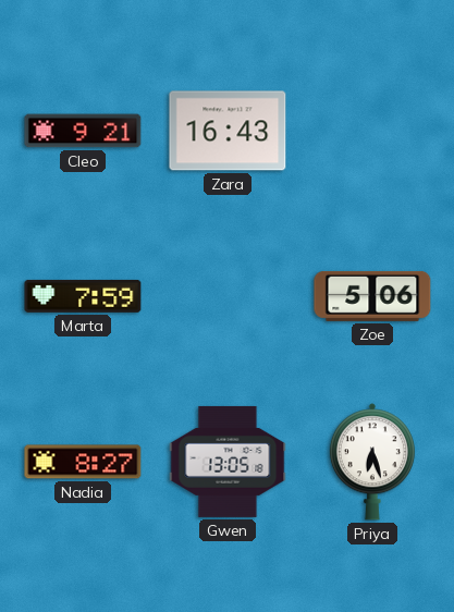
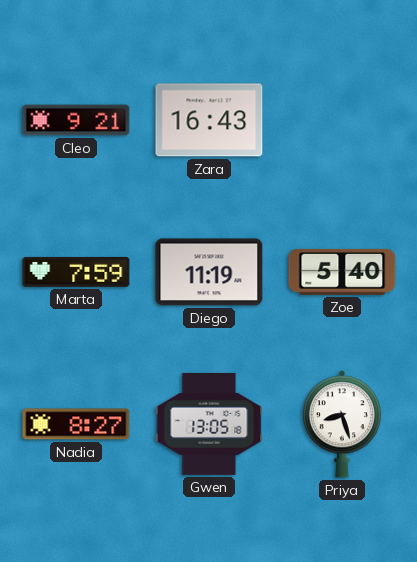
Diego: none -> 11:19
Zoe: 5:06 -> 5:40
Priya: 6:27 -> 8:27
